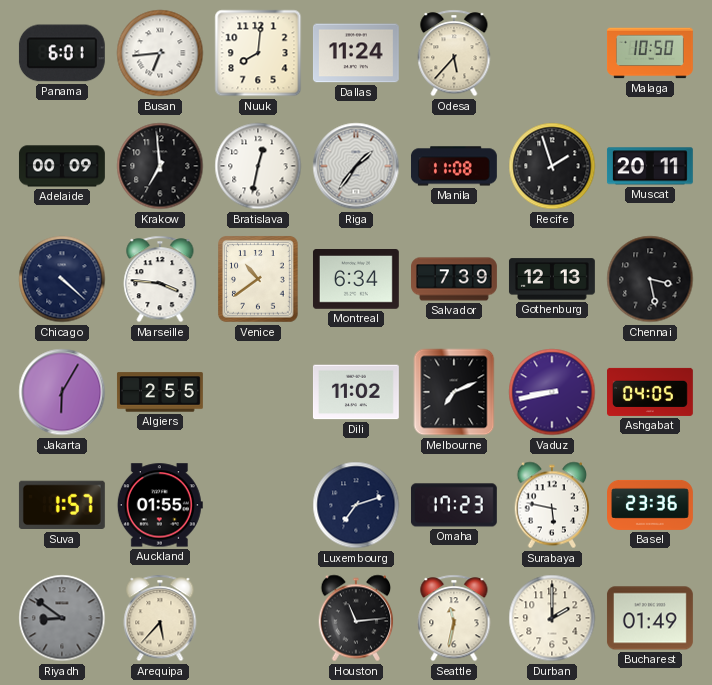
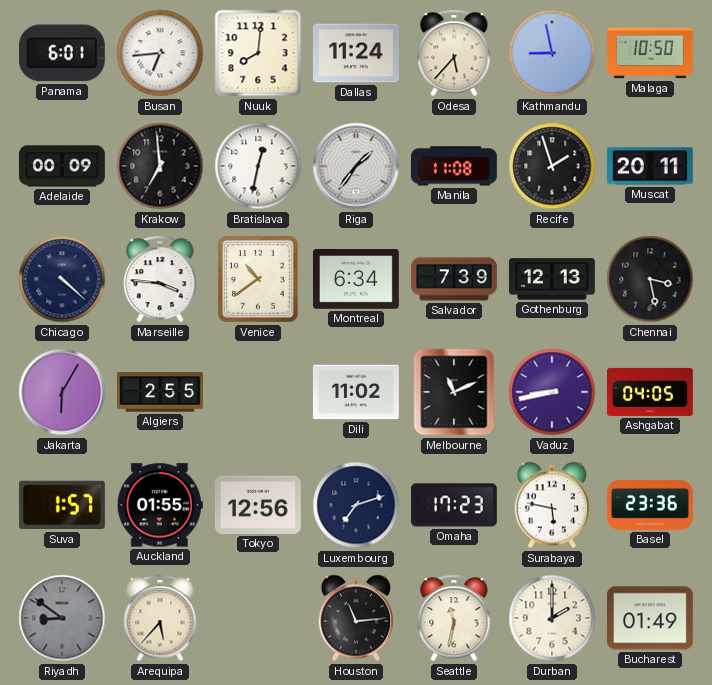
Kathmandu: none -> 8:58
Melbourne: 7:11 -> 11:11
Tokyo: none -> 12:56
